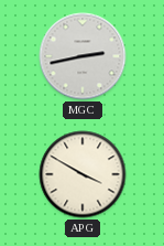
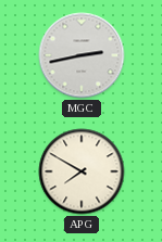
APG: 3:50 -> 7:50
